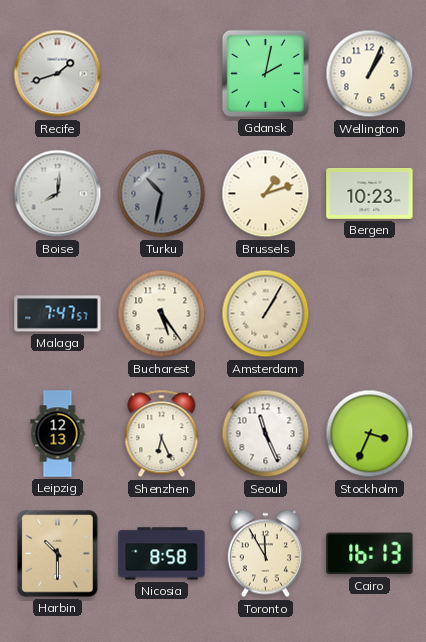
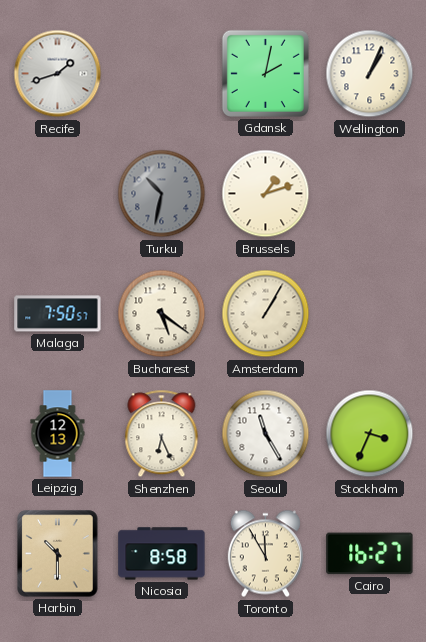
Boise: 8:01 -> none
Bergen: 10:23 -> none
Malaga: 7:47 -> 7:50
Bucharest: 5:24 -> 5:21
Seoul: 11:26 -> 11:25
Cairo: 16:13 -> 16:27
